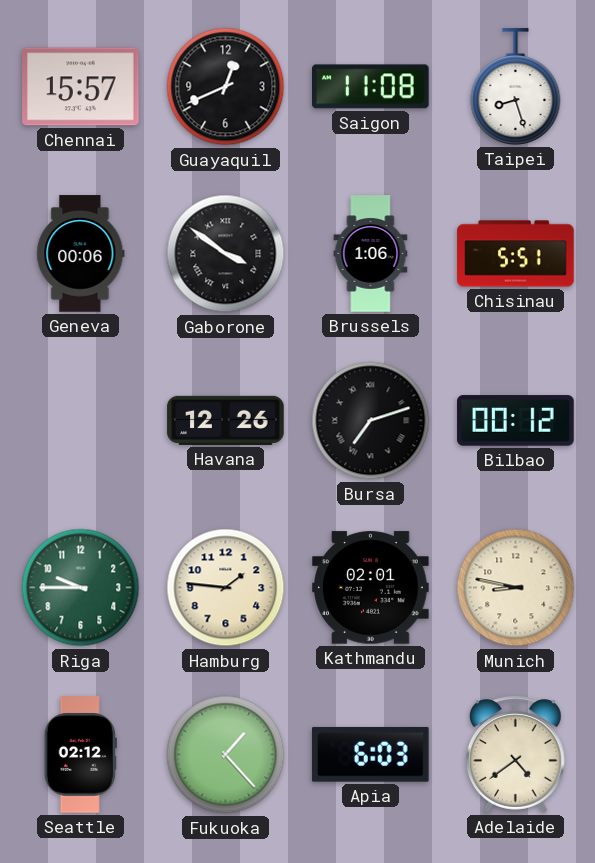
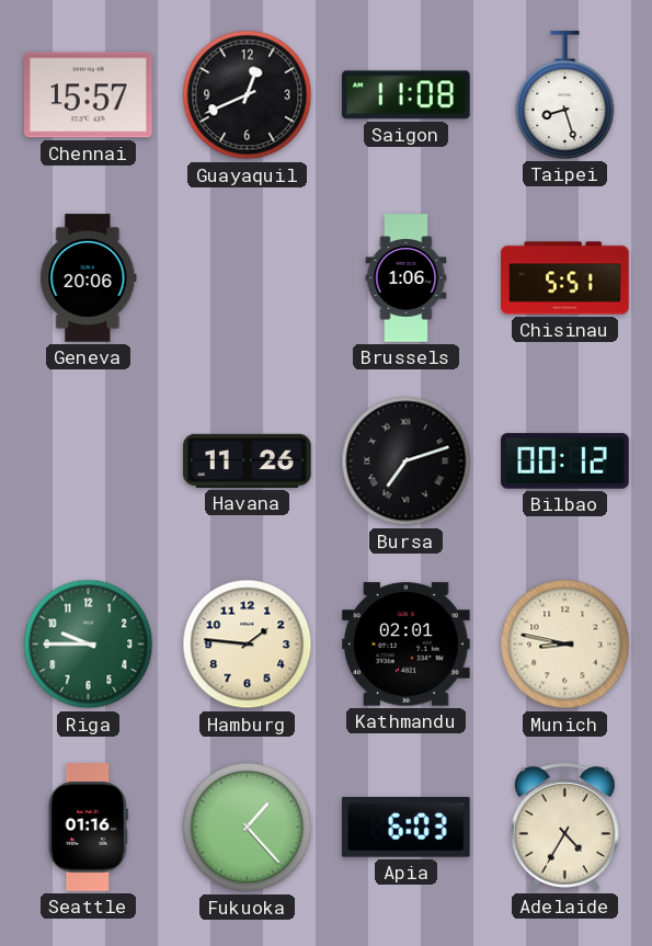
Geneva: 00:06 -> 20:06
Gaborone: 3:51 -> none
Havana: 12:26 -> 11:26
Seattle: 02:12 -> 01:16
Adelaide: 4:39 -> 4:35
